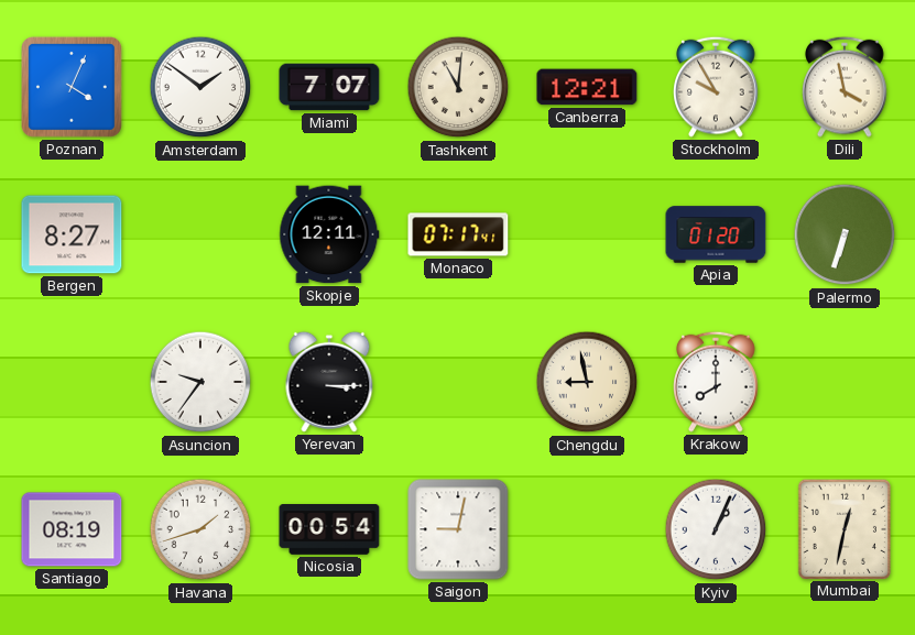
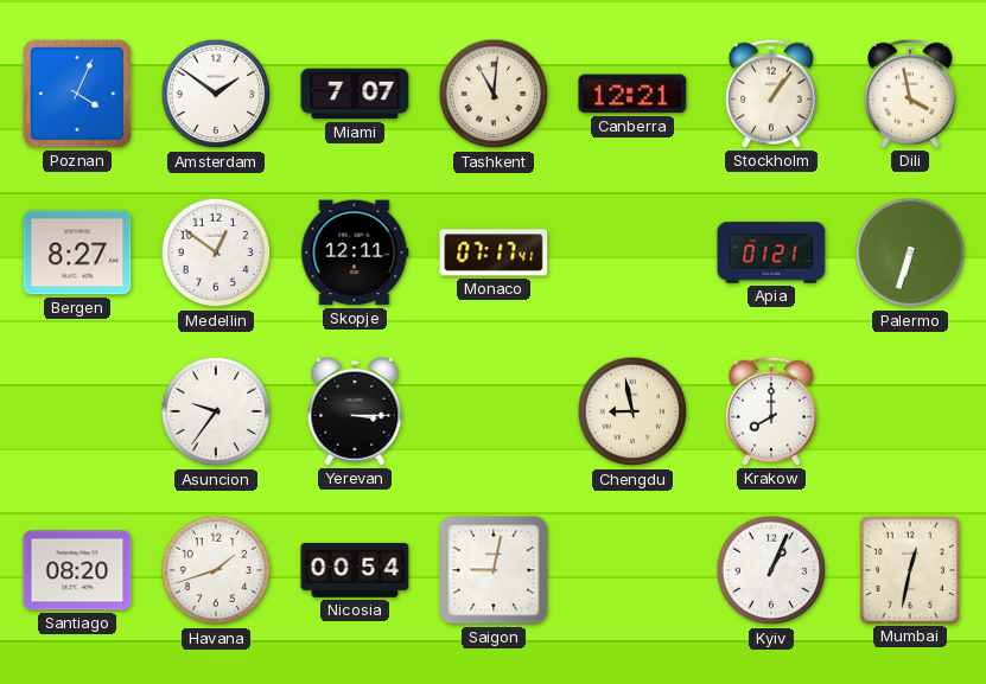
Stockholm: 9:55 -> 1:06
Medellin: none -> 12:51
Apia: 01:20 -> 01:21
Santiago: 08:19 -> 08:20
